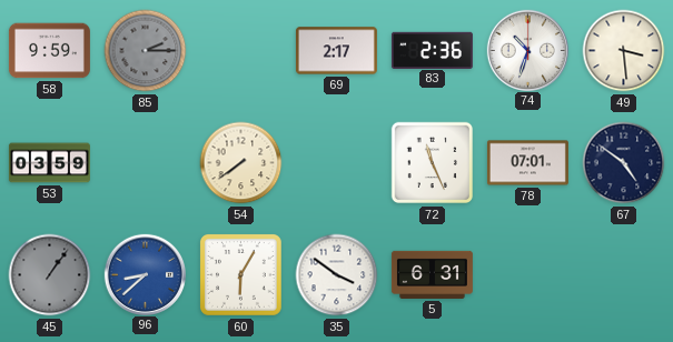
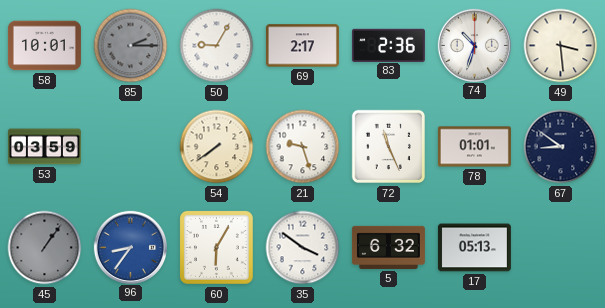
58: 9:59 -> 10:01
50: none -> 9:05
21: none -> 9:27
78: 07:01 -> 01:01
67: 4:51 -> 8:51
96: 8:38 -> 8:36
5: 6:31 -> 6:32
17: none -> 05:13
